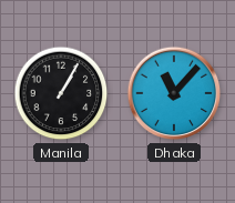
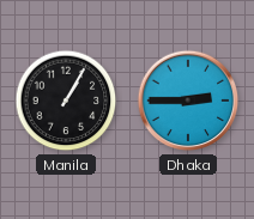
Dhaka: 11:07 -> 2:45
